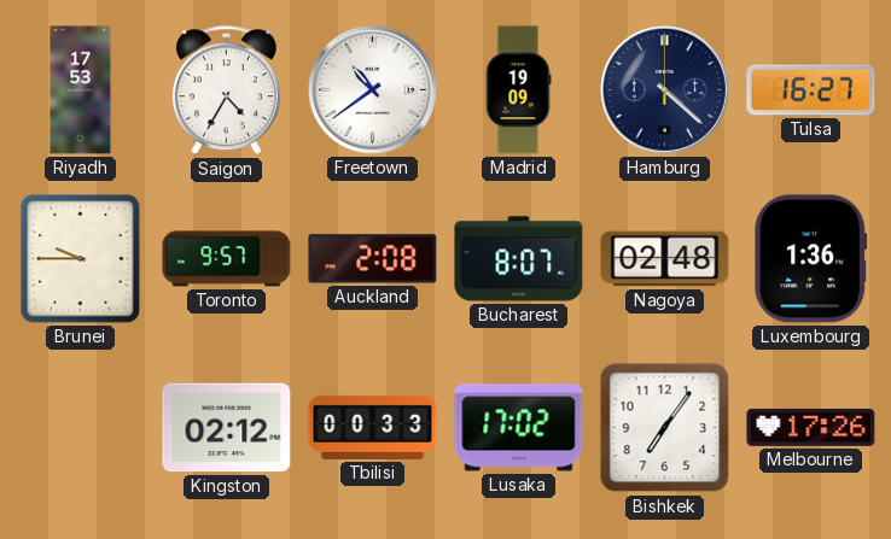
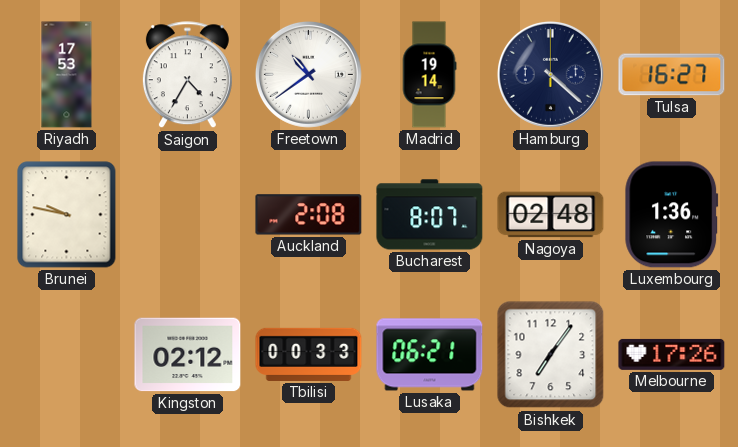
Madrid: 19:09 -> 19:14
Brunei: 9:45 -> 9:47
Toronto: 9:57 -> none
Lusaka: 17:02 -> 06:21
